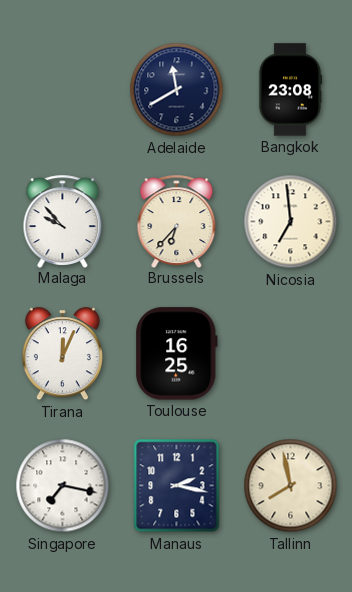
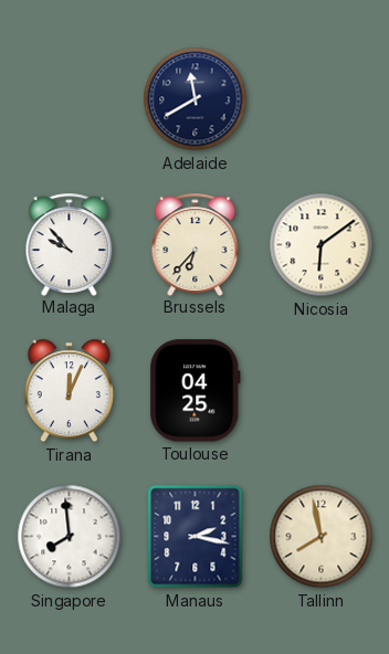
Bangkok: 23:08 -> none
Nicosia: 6:59 -> 6:09
Toulouse: 16:25 -> 04:25
Singapore: 7:17 -> 7:59
